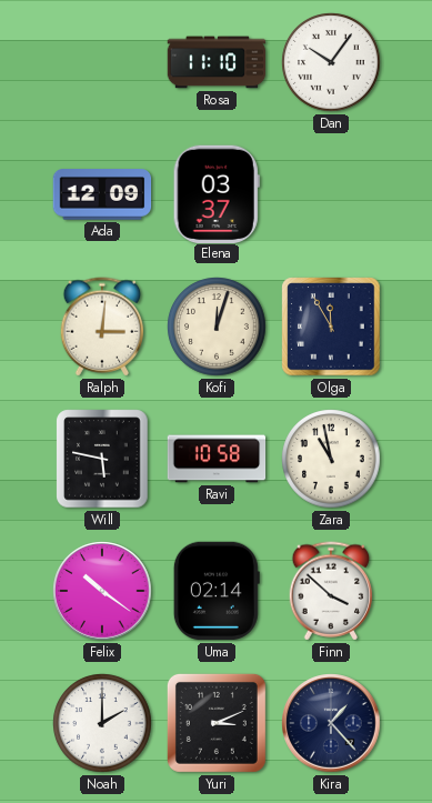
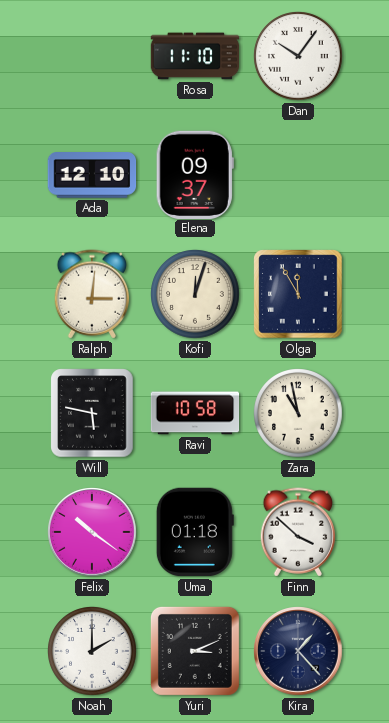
Ada: 12:09 -> 12:10
Elena: 03:37 -> 09:37
Uma: 02:14 -> 01:18
